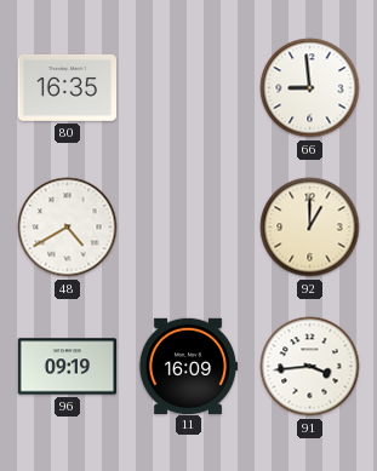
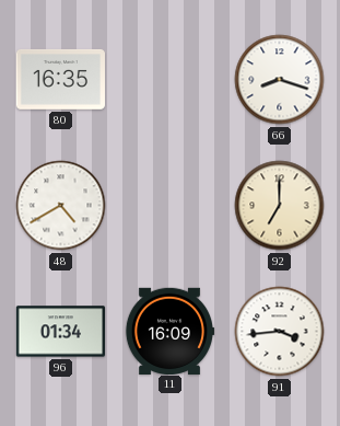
66: 8:59 -> 8:18
92: 1:00 -> 7:00
96: 09:19 -> 01:34
